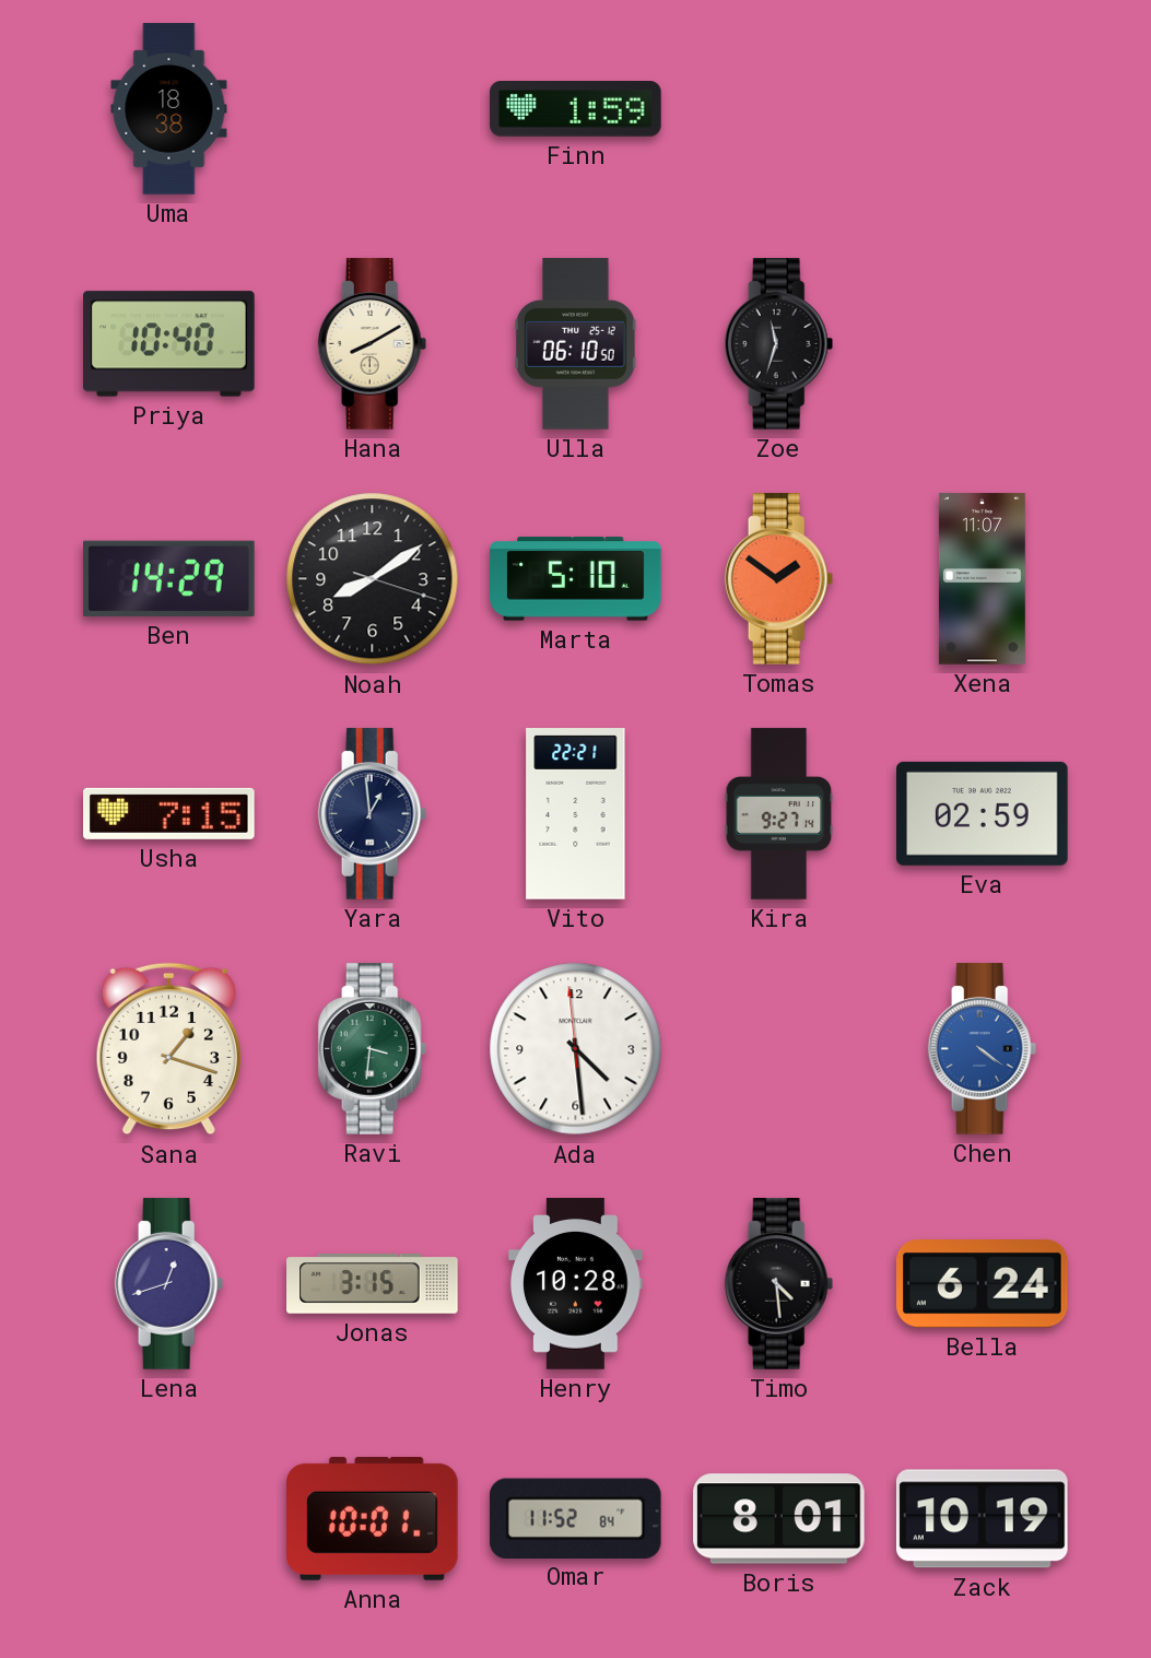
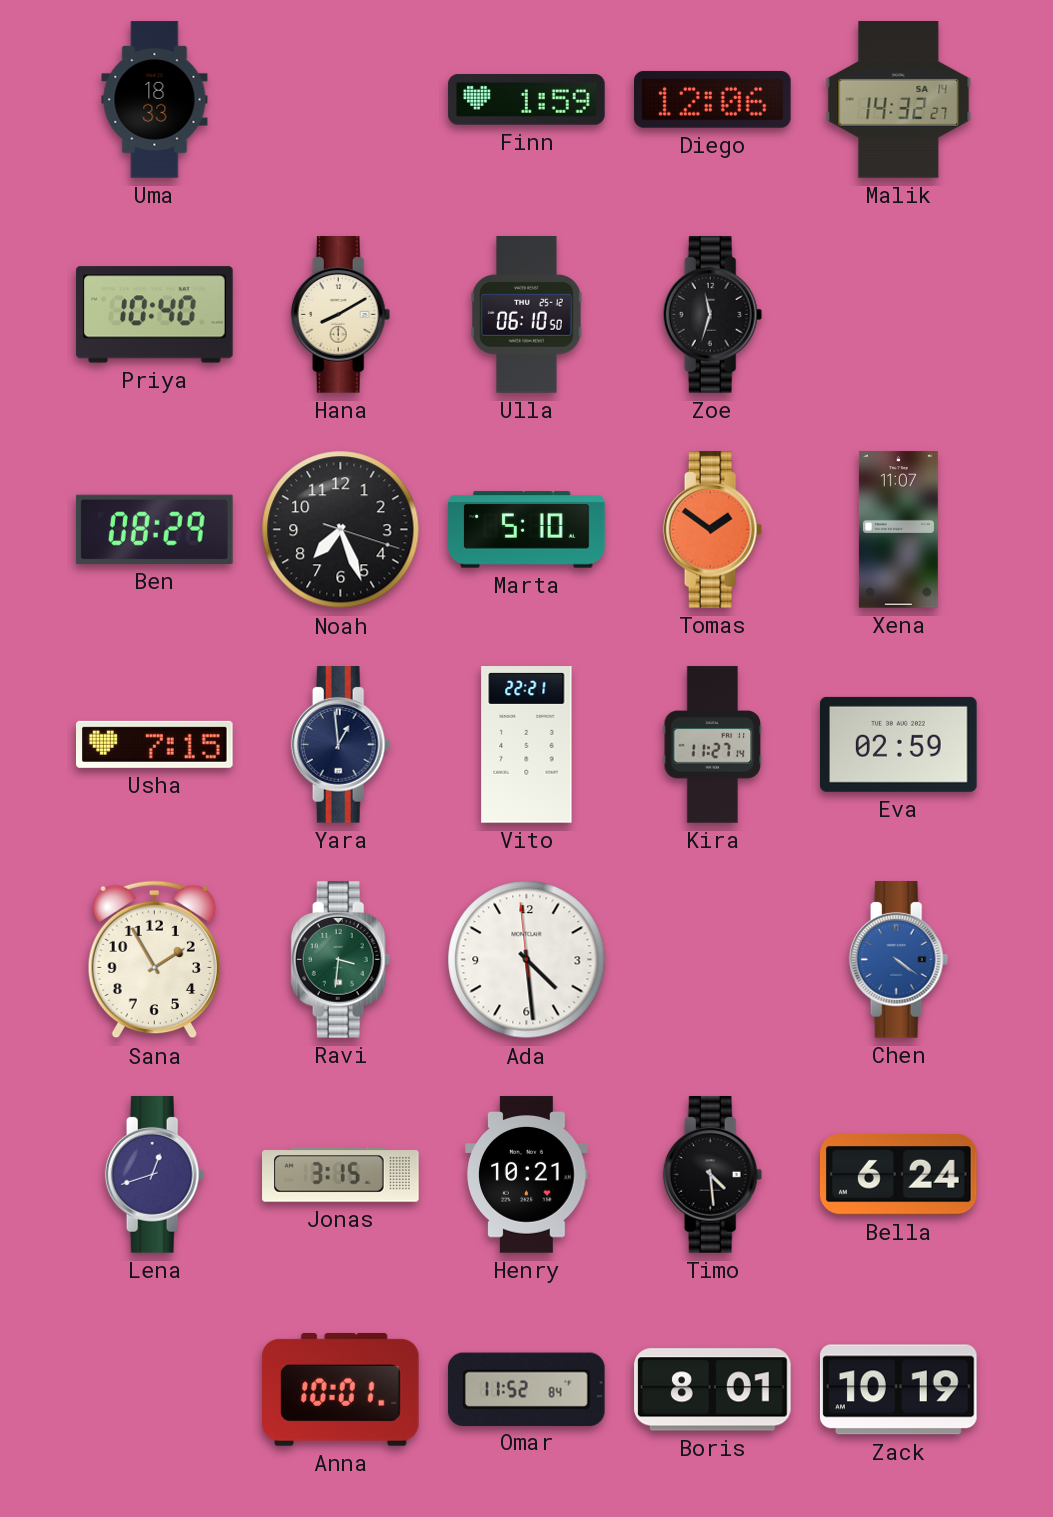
Uma: 18:38 -> 18:33
Diego: none -> 12:06
Malik: none -> 14:32
Ben: 14:29 -> 08:29
Noah: 8:09 -> 7:26
Kira: 9:27 -> 11:27
Sana: 1:18 -> 1:55
Henry: 10:28 -> 10:21
